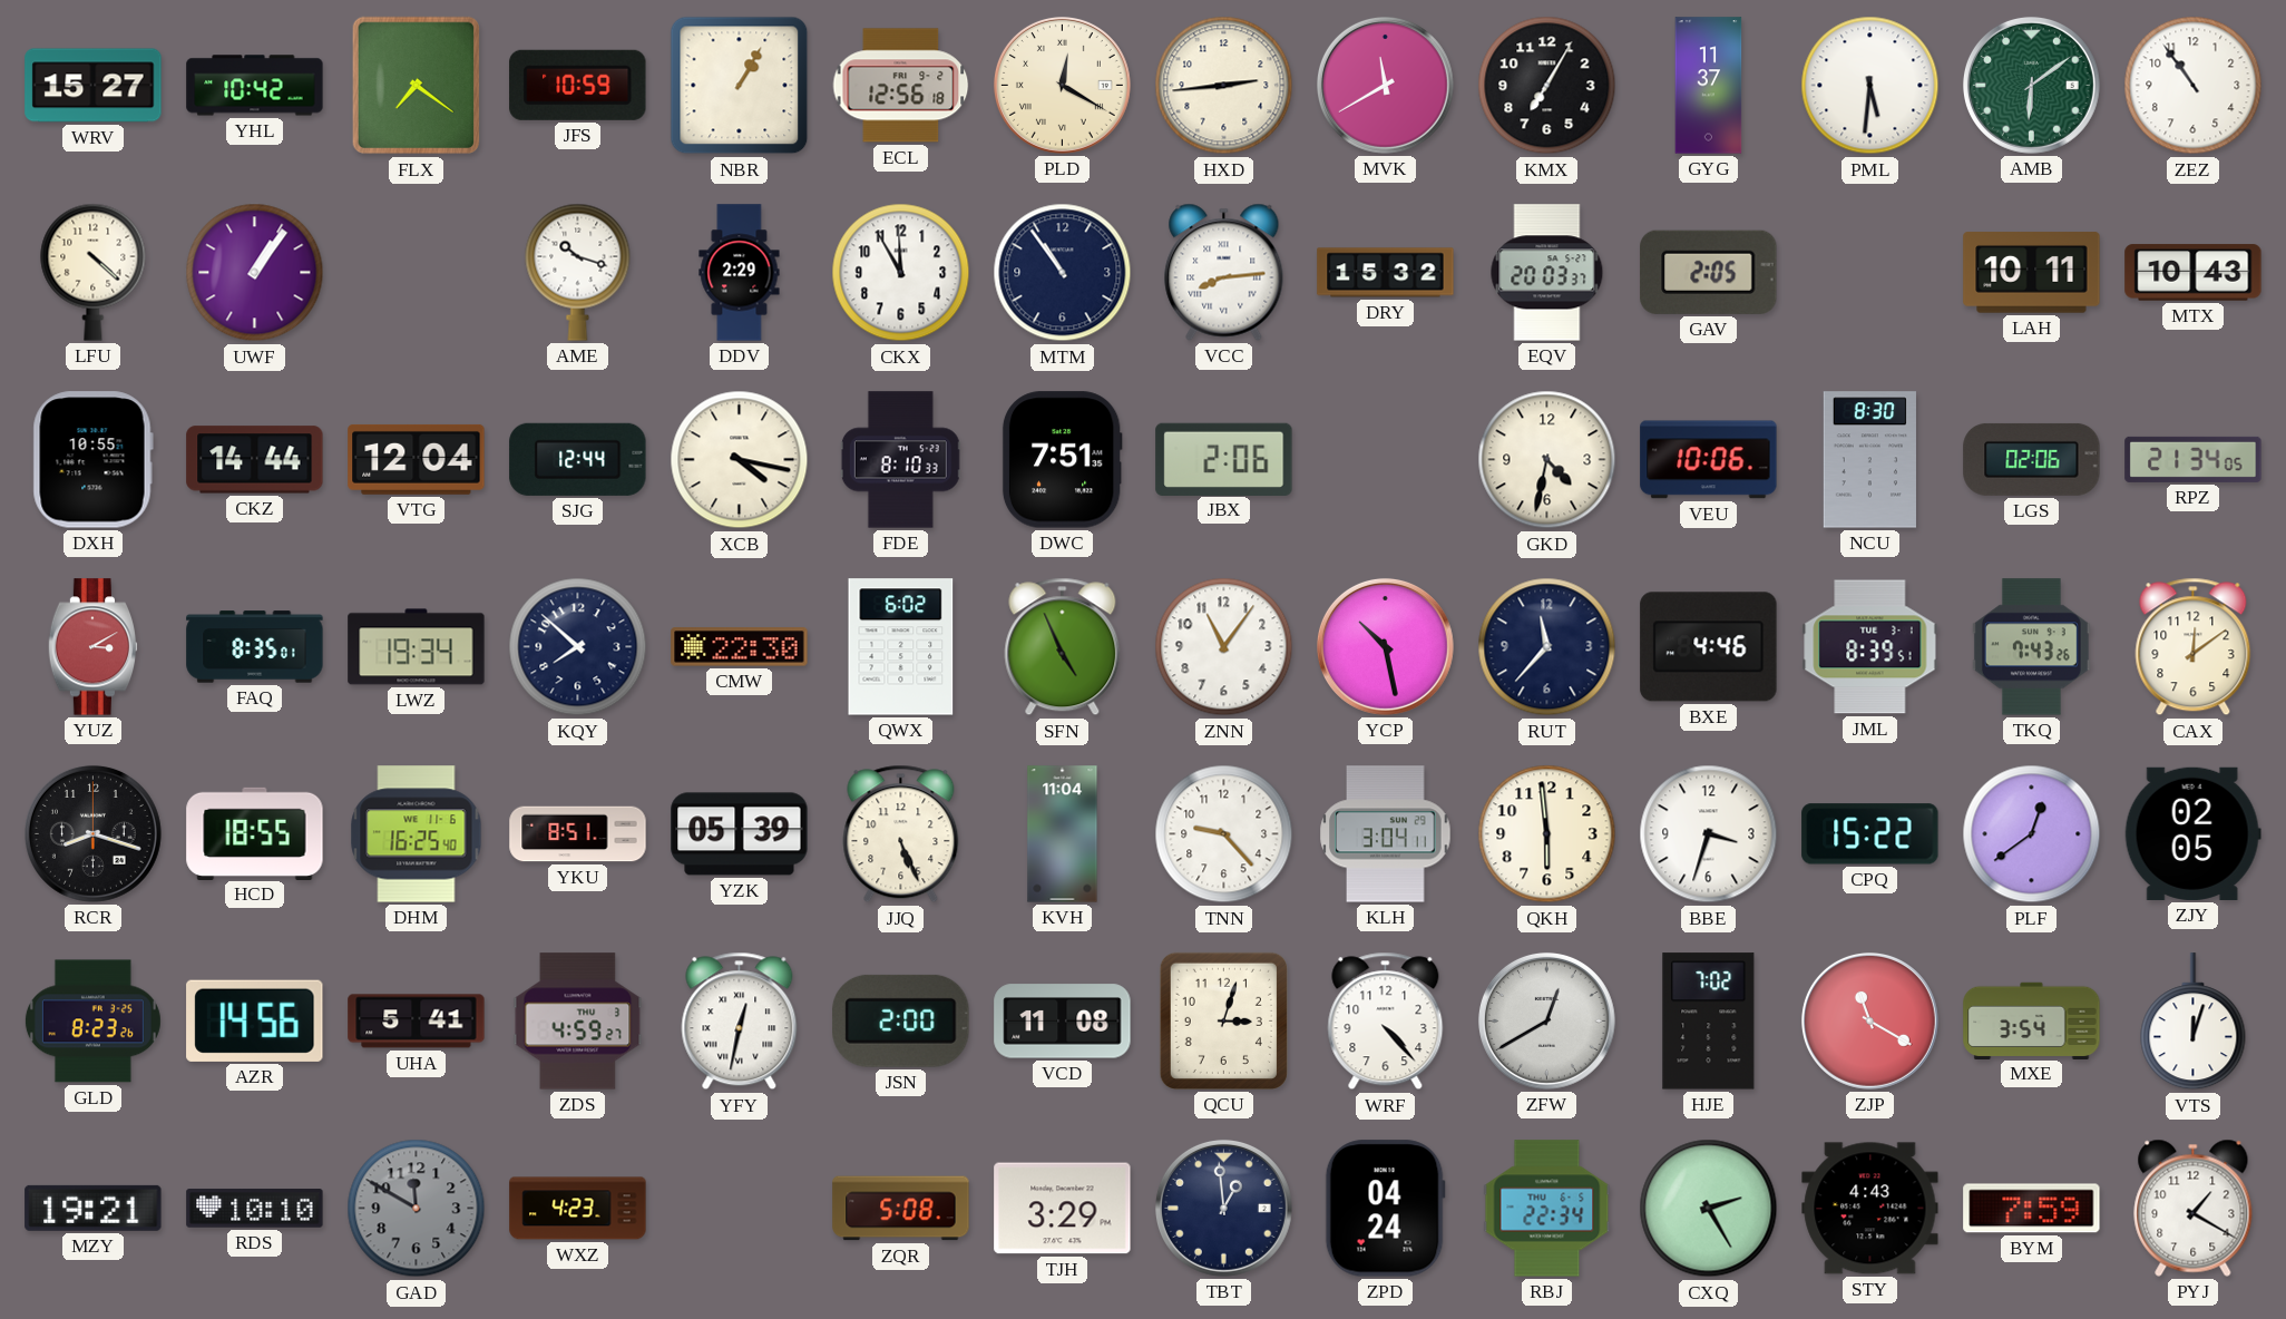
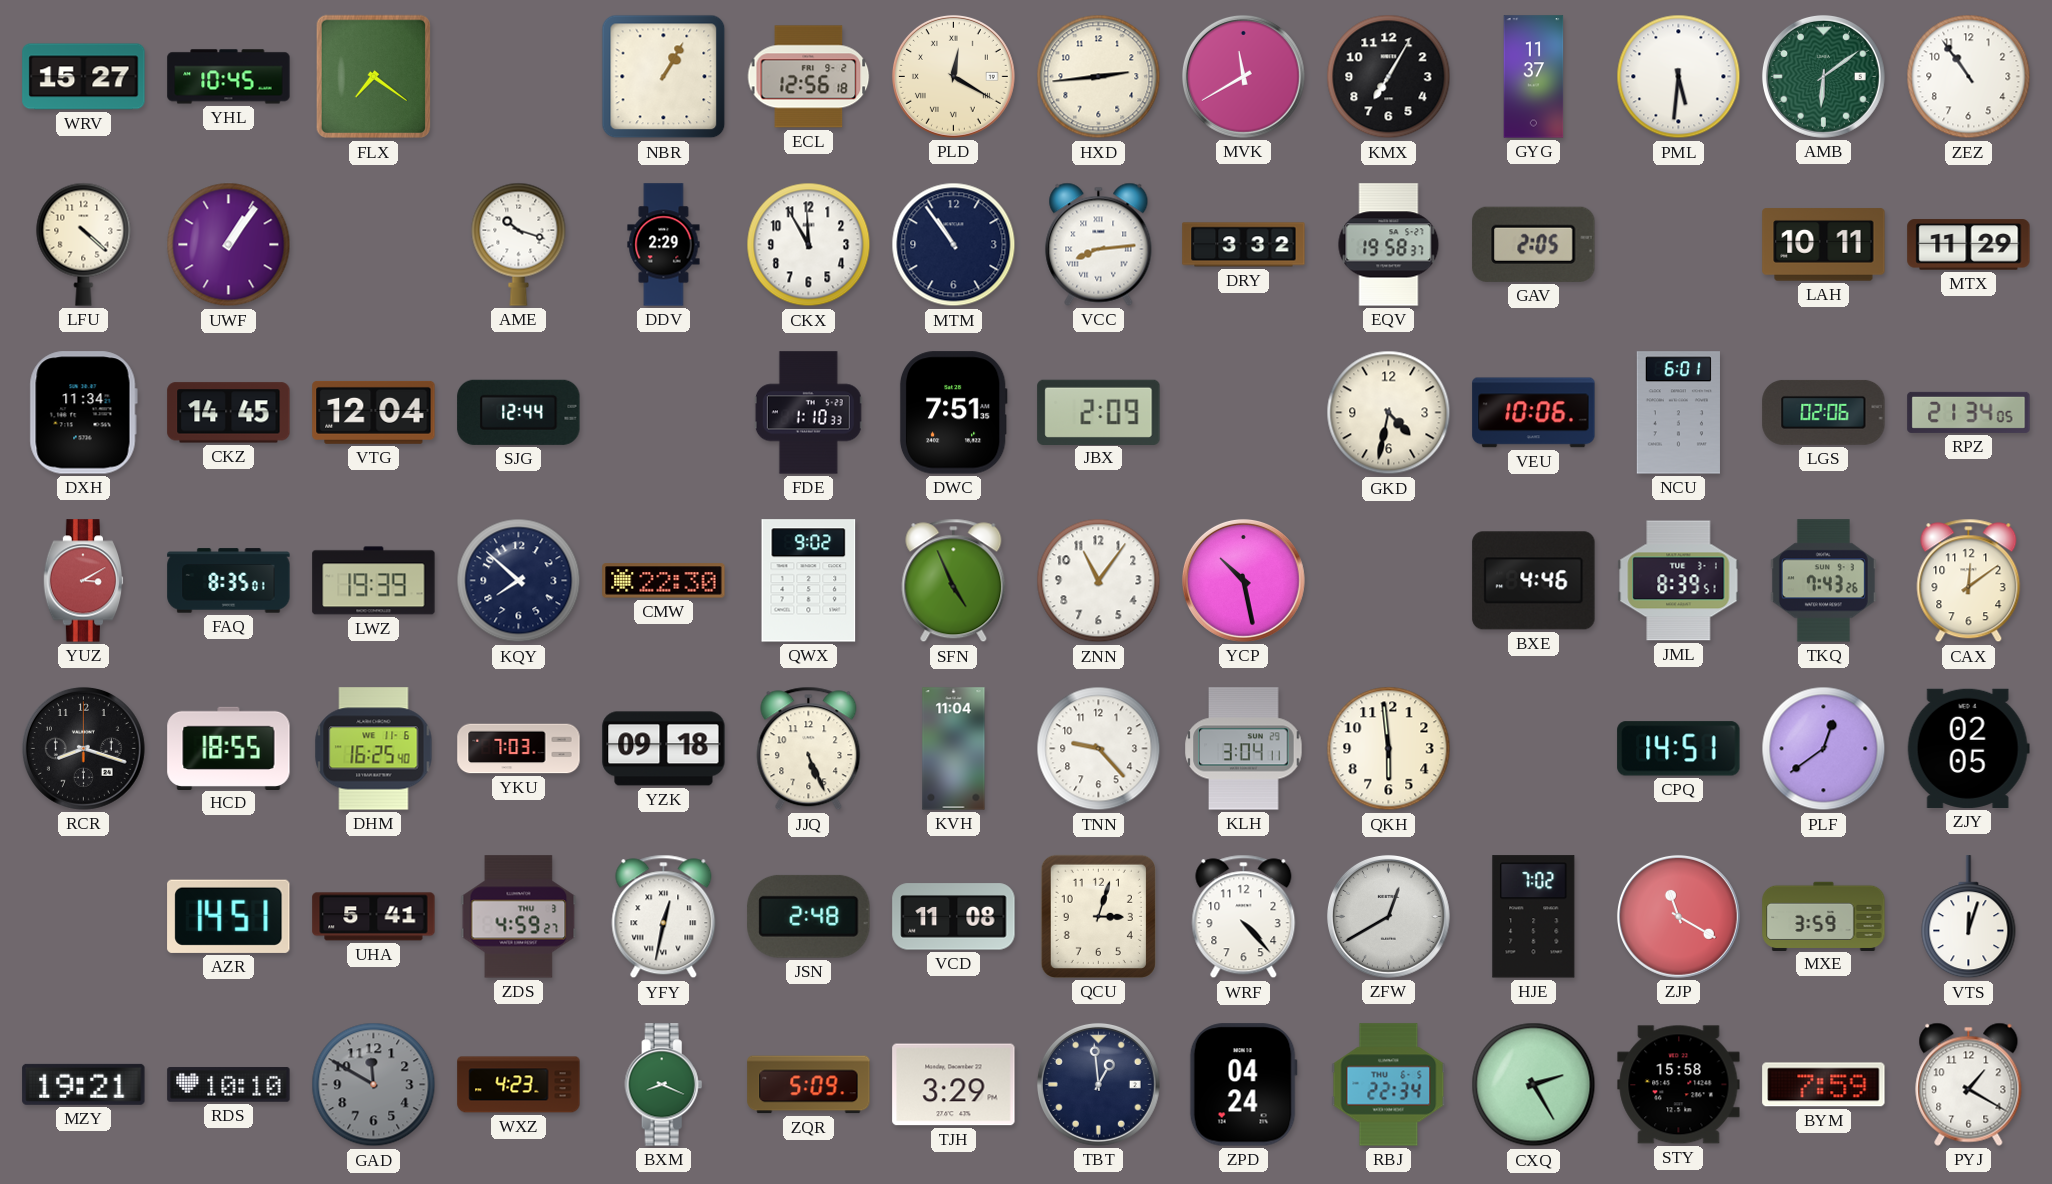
YHL: 10:42 -> 10:45
JFS: 10:59 -> none
DRY: 15:32 -> 3:32
EQV: 20:03 -> 19:58
MTX: 10:43 -> 11:29
DXH: 10:55 -> 11:34
CKZ: 14:44 -> 14:45
XCB: 4:17 -> none
FDE: 8:10 -> 1:10
JBX: 2:06 -> 2:09
NCU: 8:30 -> 6:01
LWZ: 19:34 -> 19:39
QWX: 6:02 -> 9:02
RUT: 11:37 -> none
YKU: 8:51 -> 7:03
YZK: 05:39 -> 09:18
BBE: 3:33 -> none
CPQ: 15:22 -> 14:51
GLD: 8:23 -> none
AZR: 14:56 -> 14:51
JSN: 2:00 -> 2:48
MXE: 3:54 -> 3:59
BXM: none -> 8:19
ZQR: 5:08 -> 5:09
STY: 4:43 -> 15:58
